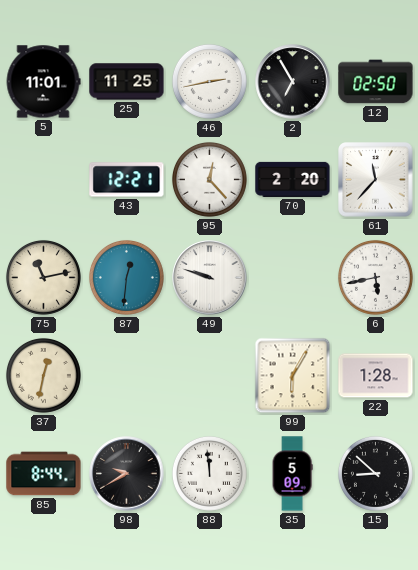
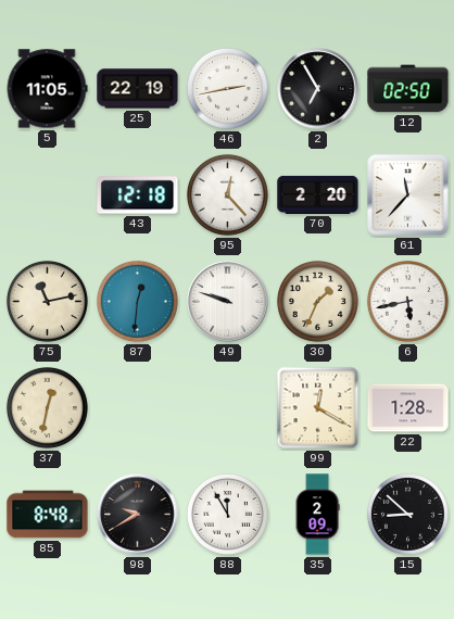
5: 11:01 -> 11:05
25: 11:25 -> 22:19
43: 12:21 -> 12:18
30: none -> 1:34
99: 6:05 -> 12:20
85: 8:44 -> 8:48
88: 11:59 -> 11:55
35: 5:09 -> 2:09
